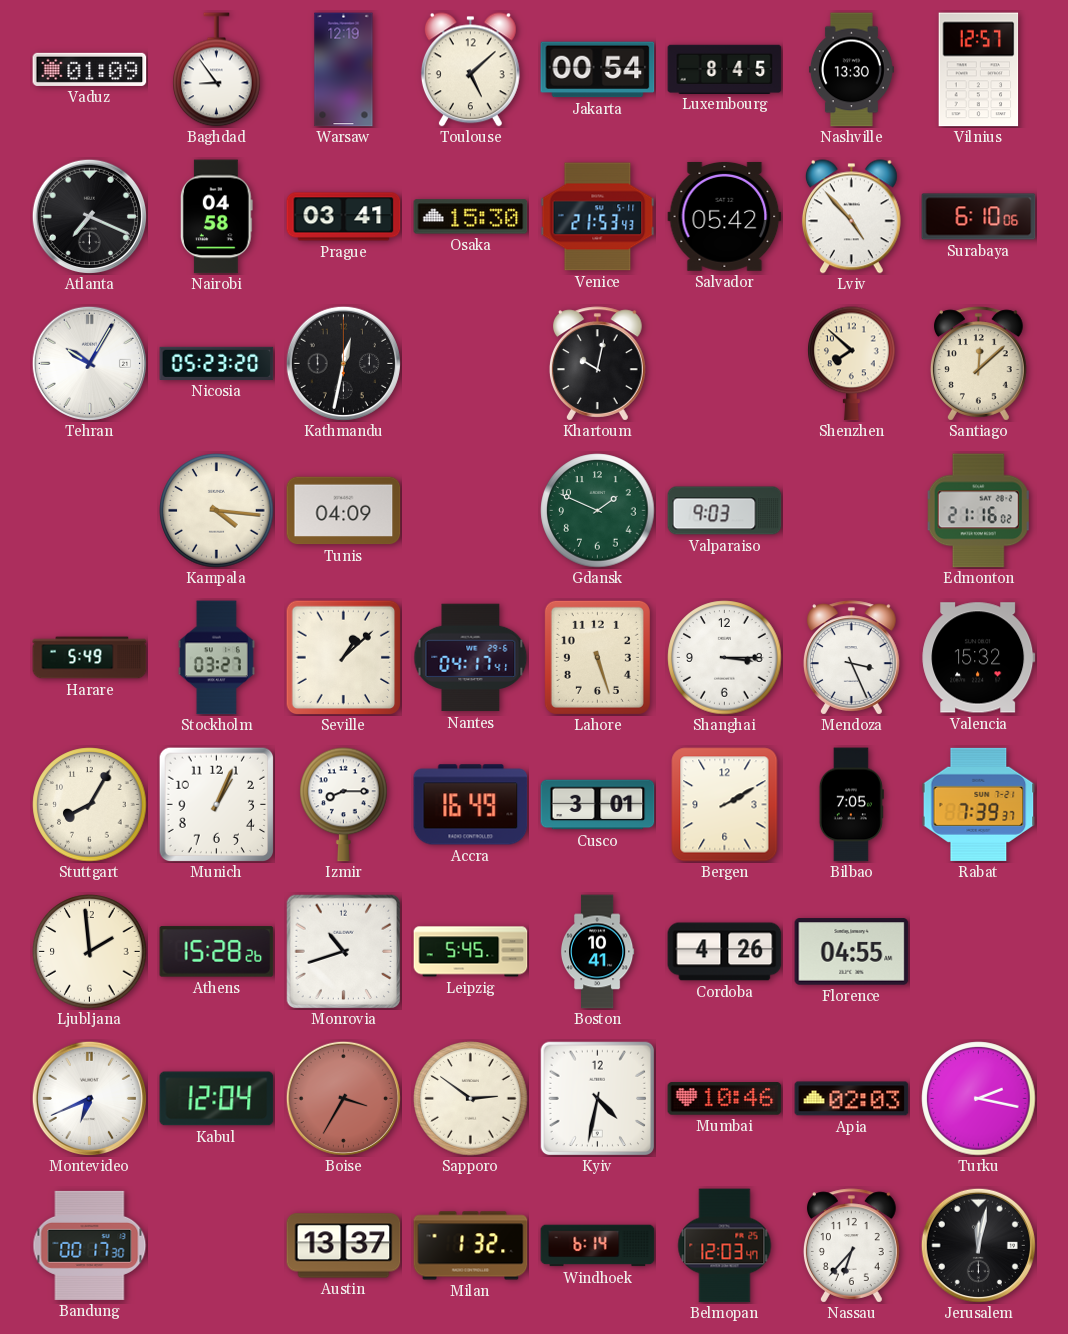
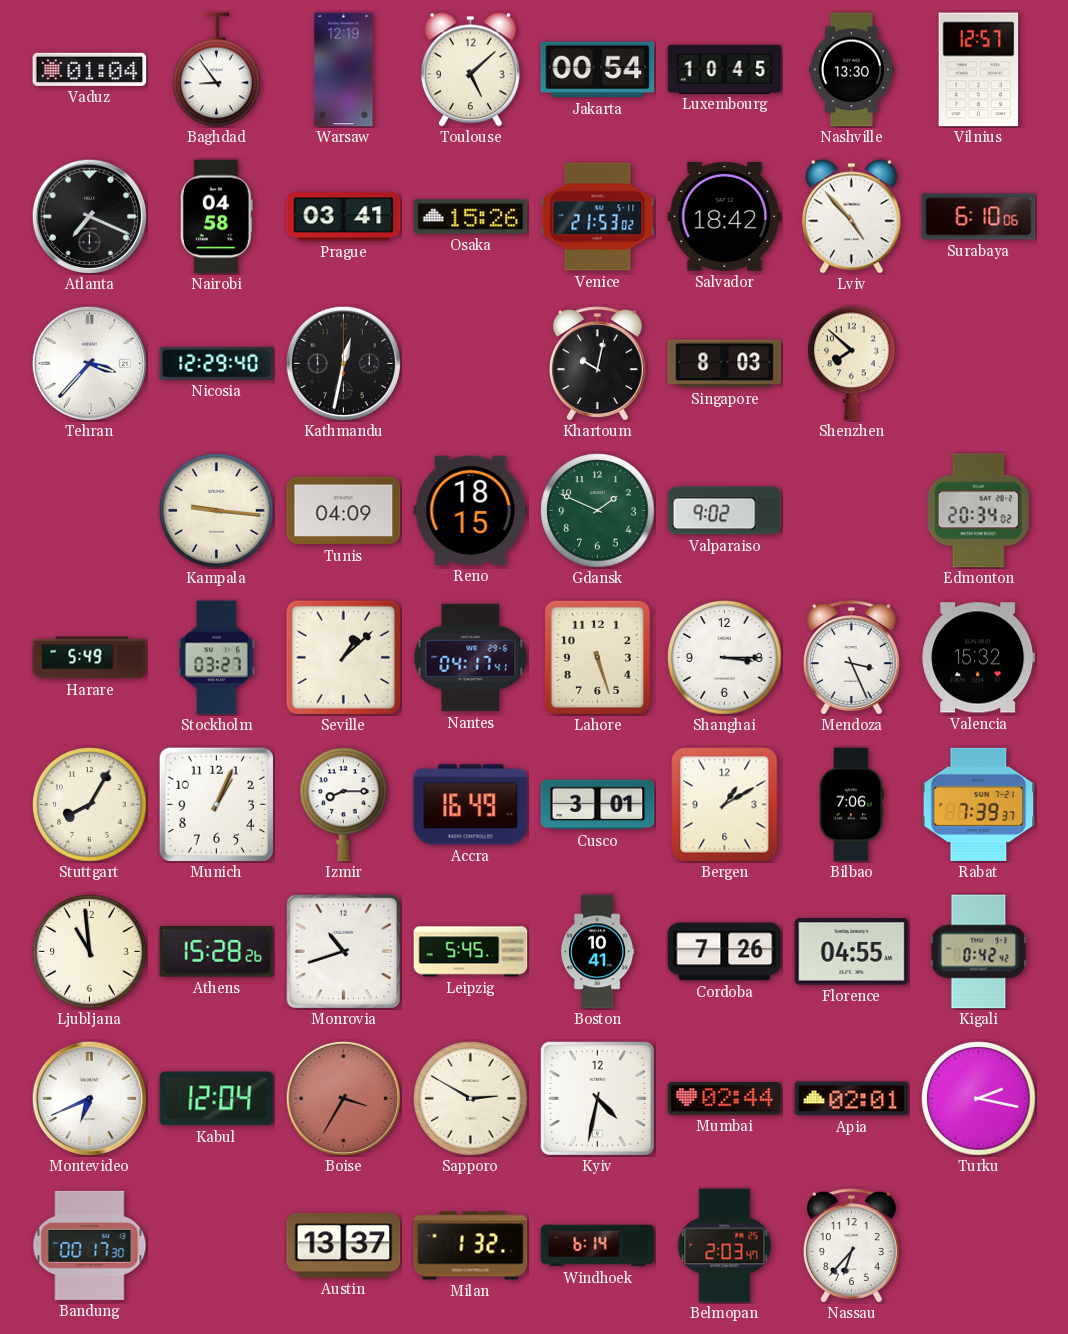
Vaduz: 01:09 -> 01:04
Luxembourg: 8:45 -> 10:45
Osaka: 15:30 -> 15:26
Venice: 21:53:43 -> 21:53:02
Salvador: 05:42 -> 18:42
Tehran: 10:05 -> 3:37
Nicosia: 05:23 -> 12:29
Singapore: none -> 8:03
Santiago: 12:08 -> none
Kampala: 4:16 -> 9:16
Reno: none -> 18:15
Valparaiso: 9:03 -> 9:02
Edmonton: 21:16 -> 20:34
Bergen: 2:10 -> 1:10
Bilbao: 7:05 -> 7:06
Ljubljana: 1:59 -> 10:59
Cordoba: 4:26 -> 7:26
Kigali: none -> 0:42
Sapporo: 2:51 -> 2:50
Mumbai: 10:46 -> 02:44
Apia: 02:03 -> 02:01
Belmopan: 12:03 -> 2:03
Jerusalem: 12:02 -> none
